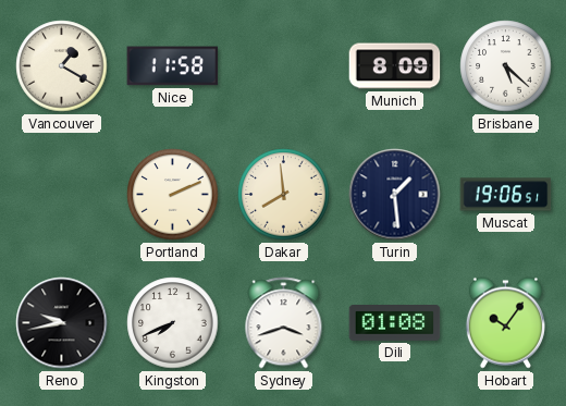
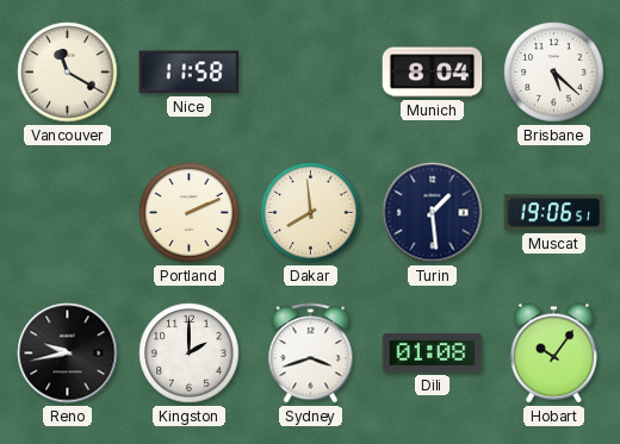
Vancouver: 1:20 -> 11:20
Munich: 8:09 -> 8:04
Kingston: 7:41 -> 2:00
